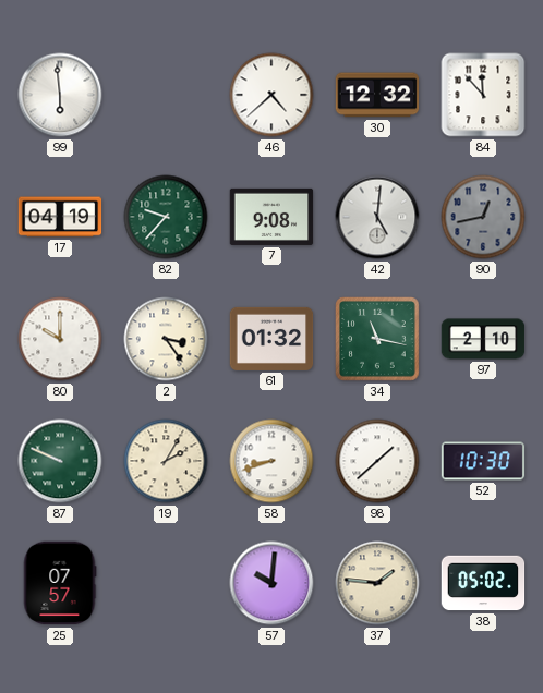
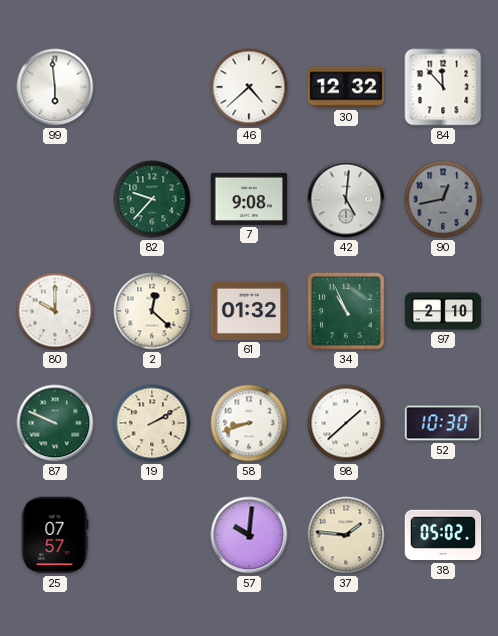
17: 04:19 -> none
2: 3:24 -> 12:22
34: 11:17 -> 10:56
19: 2:05 -> 2:10
